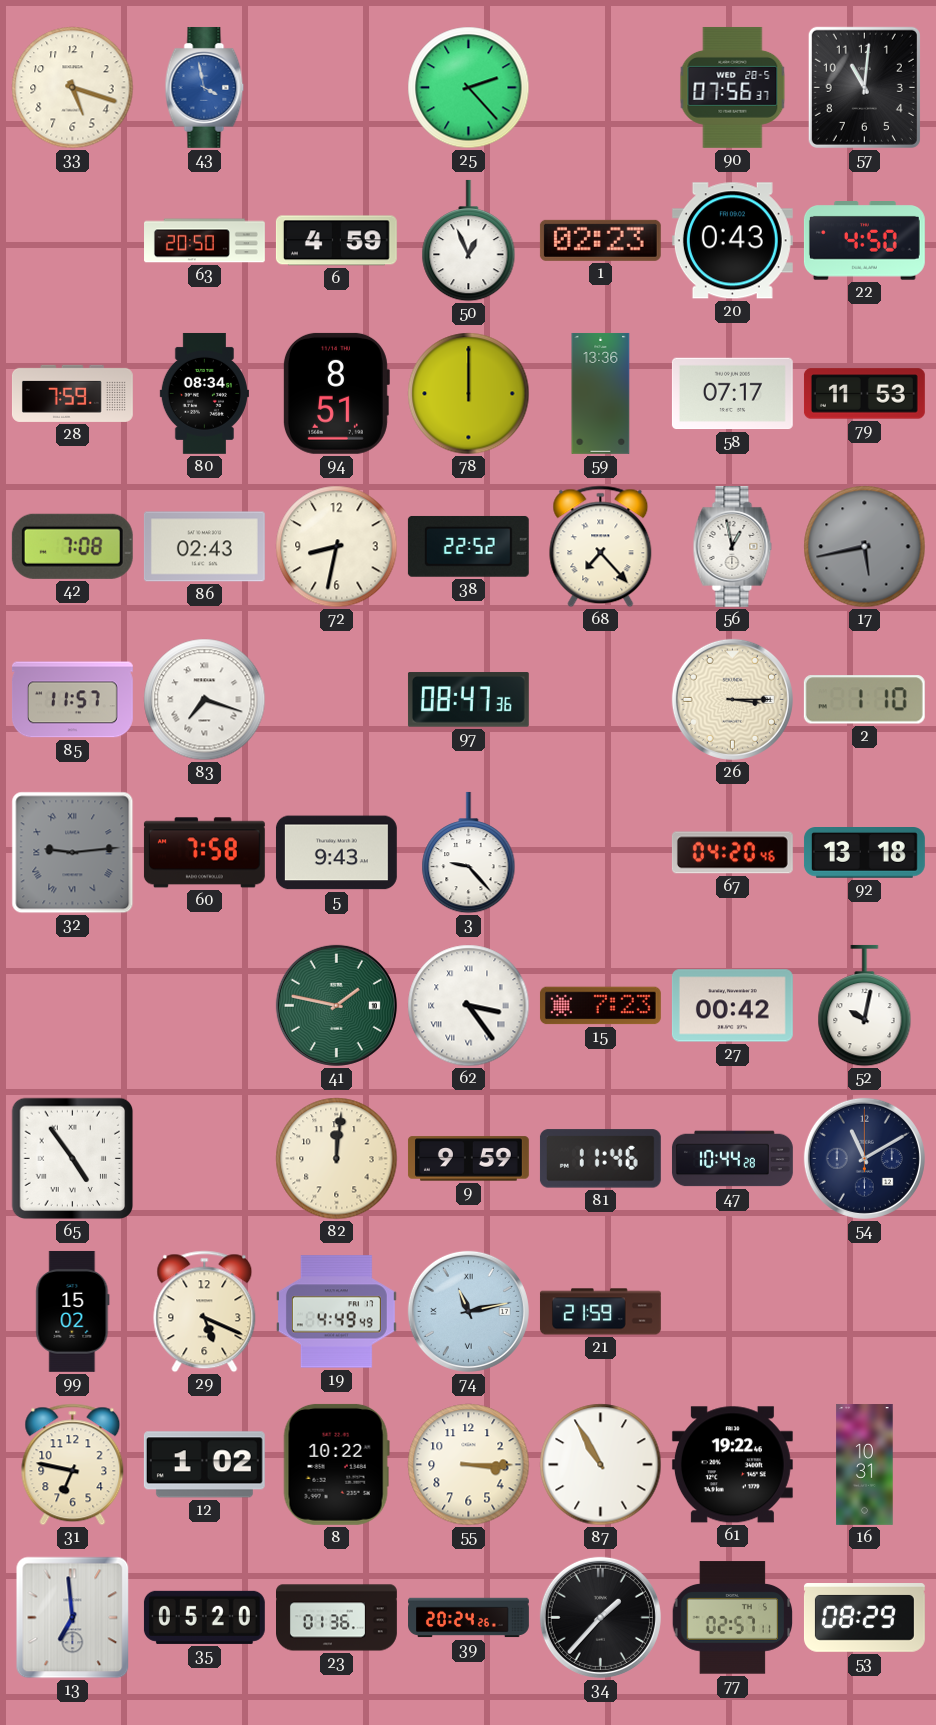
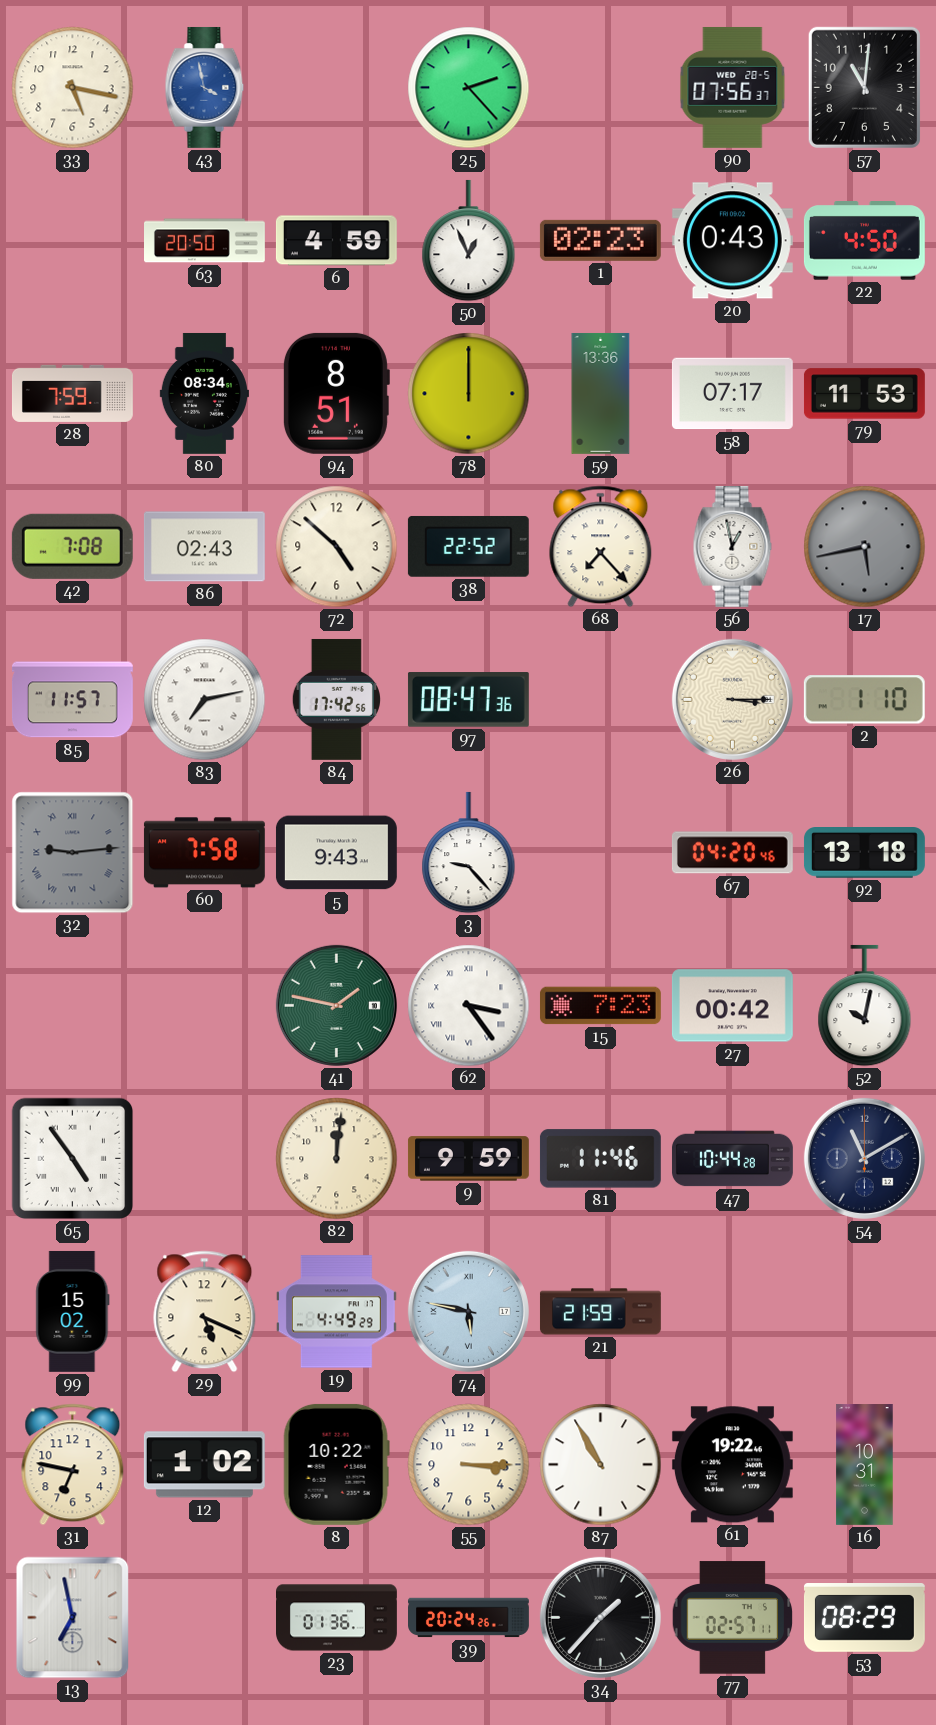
33: 5:18 -> 5:17
72: 8:32 -> 4:52
83: 7:18 -> 7:13
84: none -> 17:42
19: 4:49:49 -> 4:49:29
74: 11:13 -> 5:47
13: 6:59 -> 6:58
35: 05:20 -> none
